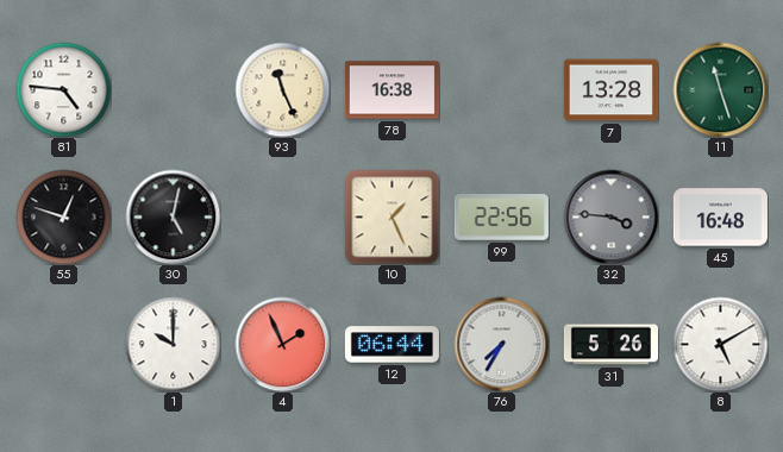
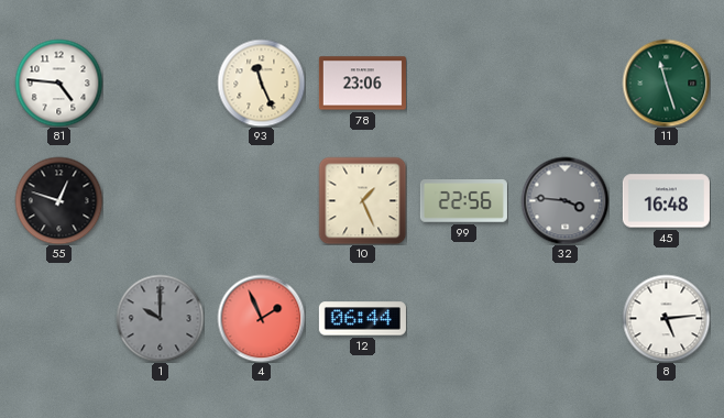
78: 16:38 -> 23:06
7: 13:28 -> none
30: 5:02 -> none
1 dial: white -> grey
76: 7:35 -> none
31: 5:26 -> none
8: 5:10 -> 5:14
